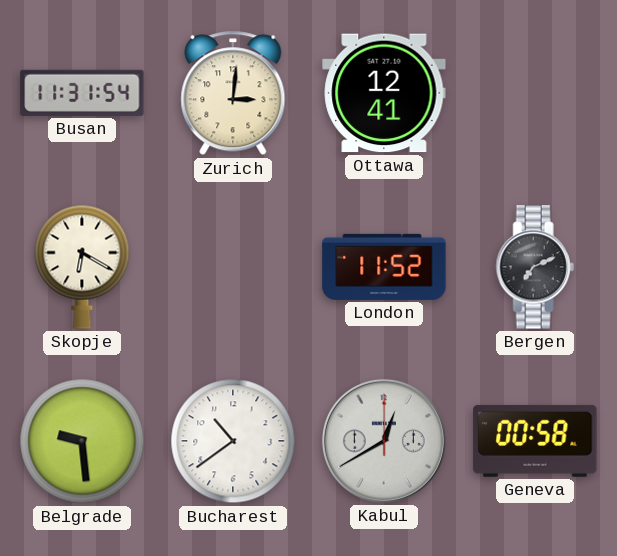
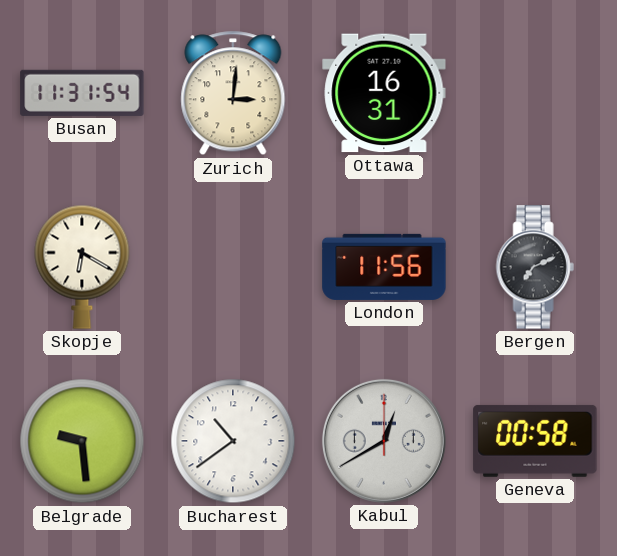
Ottawa: 12:41 -> 16:31
London: 11:52 -> 11:56
